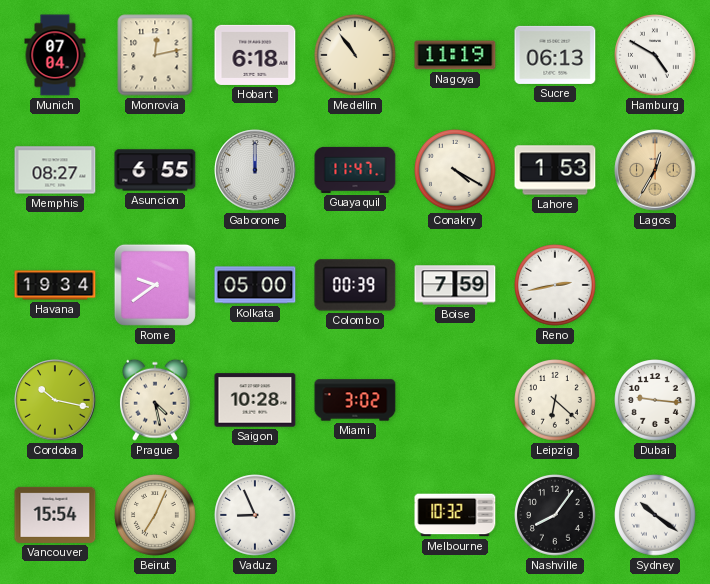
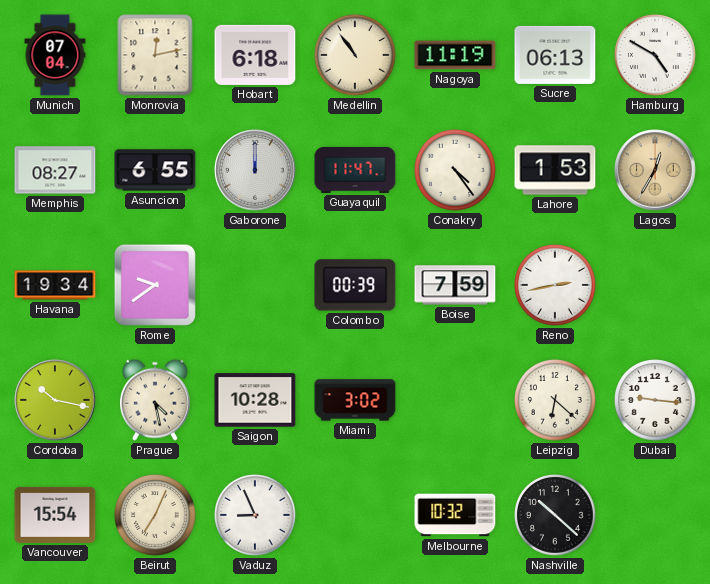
Conakry: 4:20 -> 4:24
Kolkata: 05:00 -> none
Nashville: 8:06 -> 10:22
Sydney: 10:21 -> none
